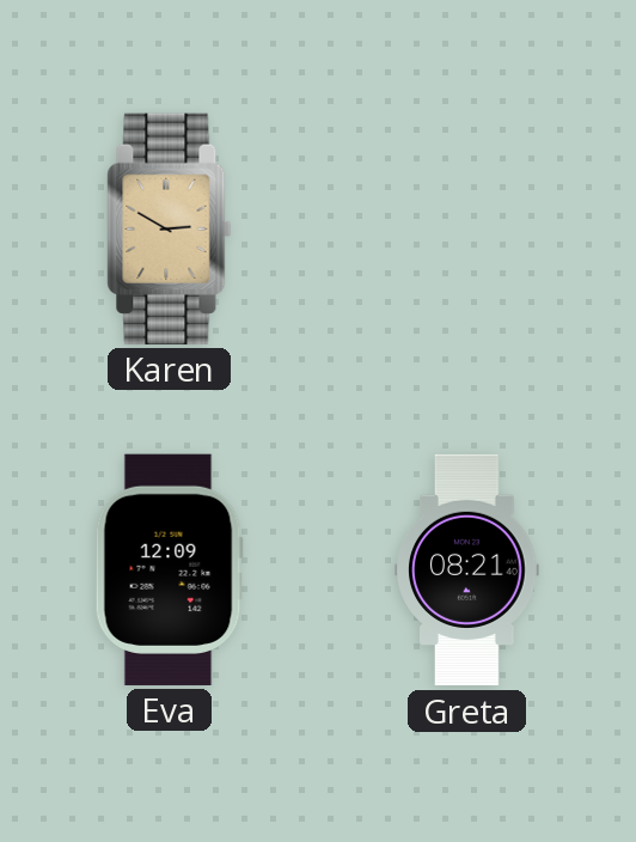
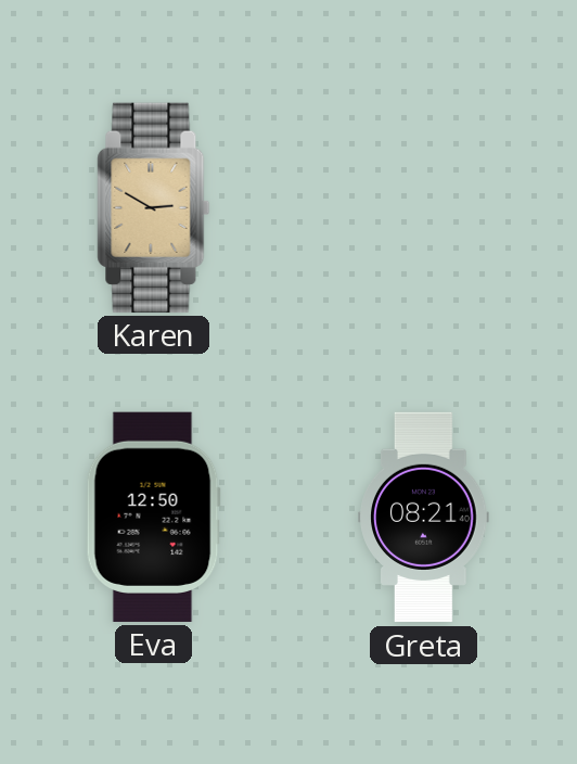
Eva: 12:09 -> 12:50
